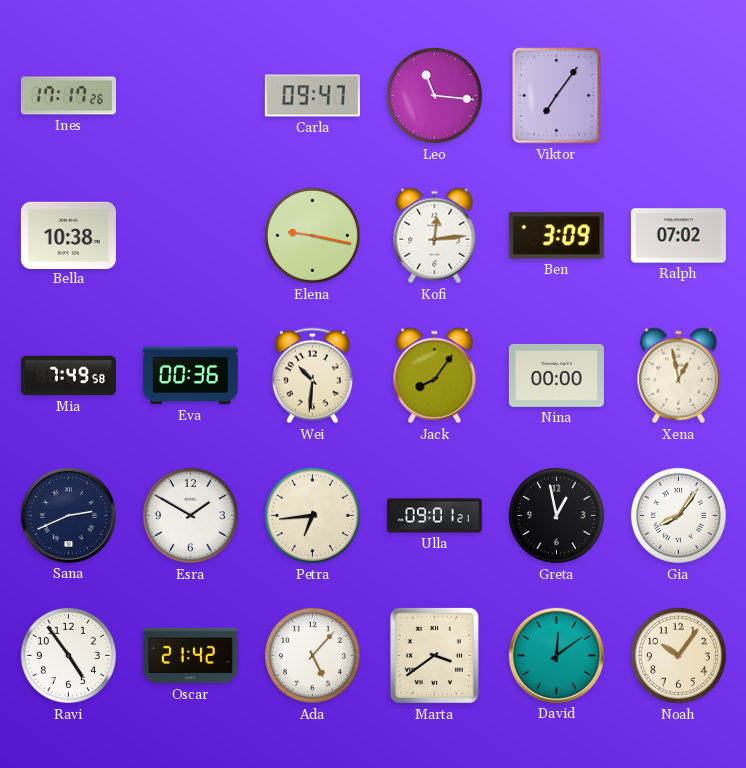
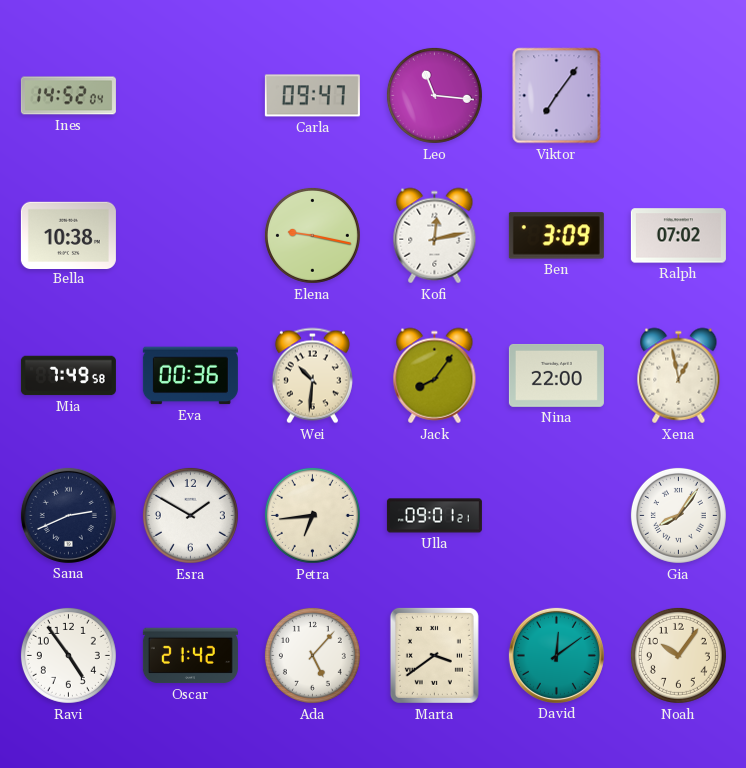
Ines: 17:17 -> 14:52
Kofi: 12:14 -> 12:13
Nina: 00:00 -> 22:00
Greta: 12:58 -> none
